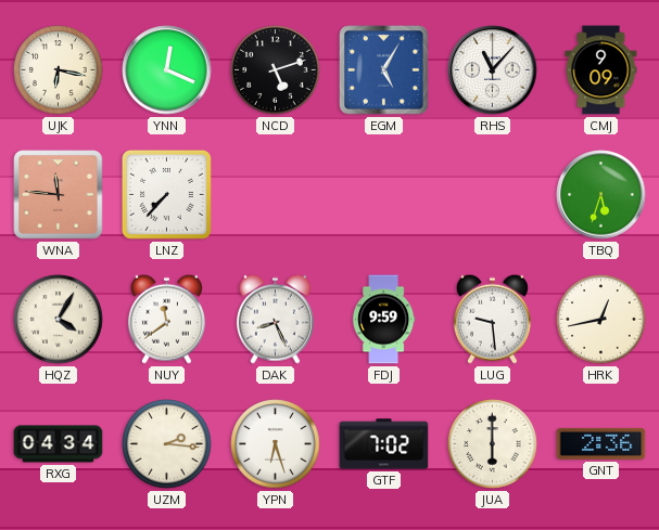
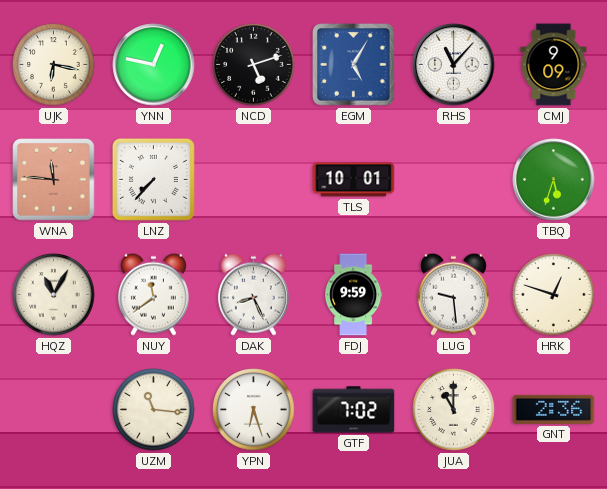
YNN: 12:19 -> 12:47
TLS: none -> 10:01
HQZ: 4:05 -> 11:05
HRK: 12:43 -> 12:48
RXG: 04:34 -> none
UZM: 2:16 -> 11:16
JUA: 6:00 -> 11:00
